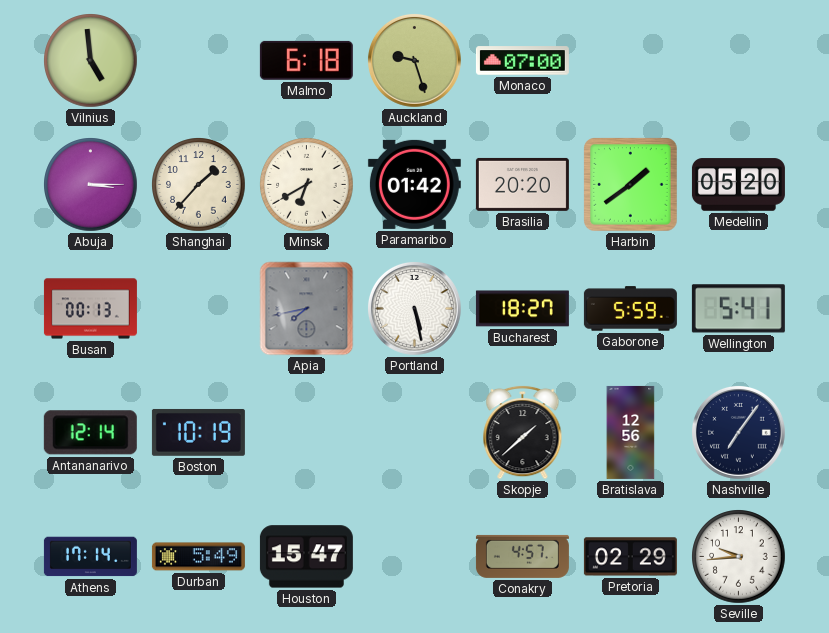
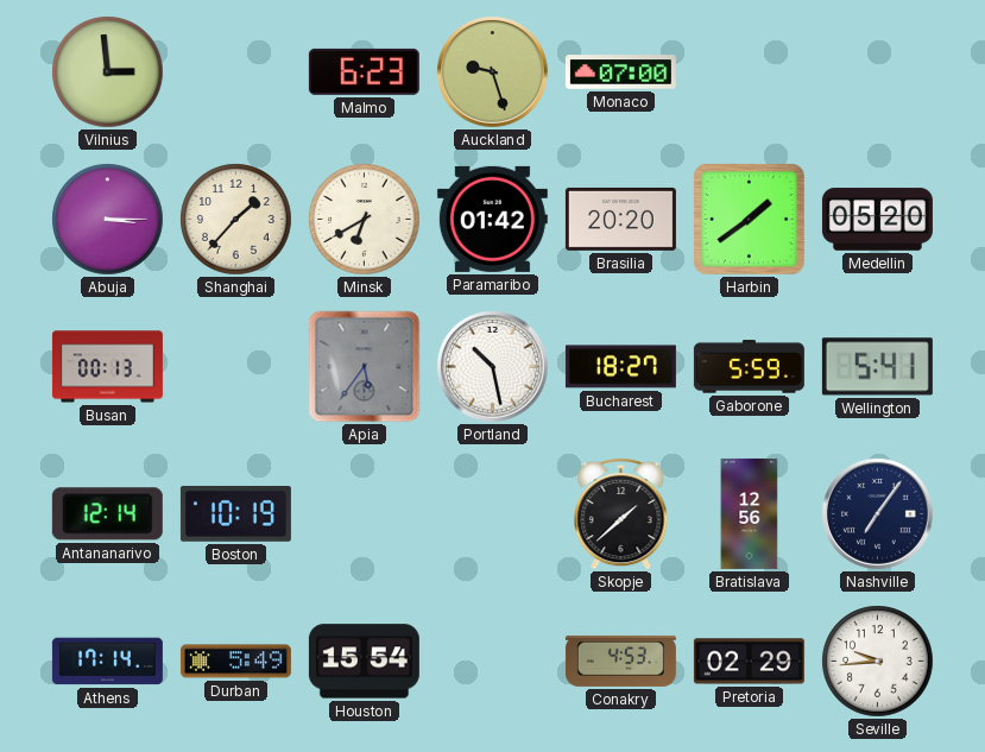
Vilnius: 4:59 -> 2:59
Malmo: 6:18 -> 6:23
Apia: 7:43 -> 5:36
Portland: 5:28 -> 10:28
Houston: 15:47 -> 15:54
Conakry: 4:57 -> 4:53
